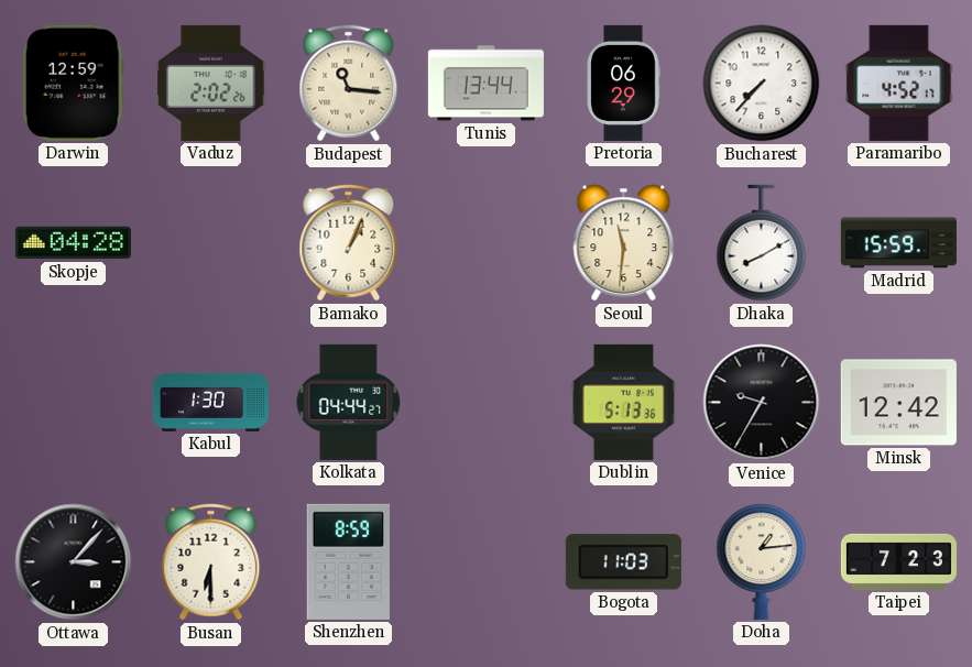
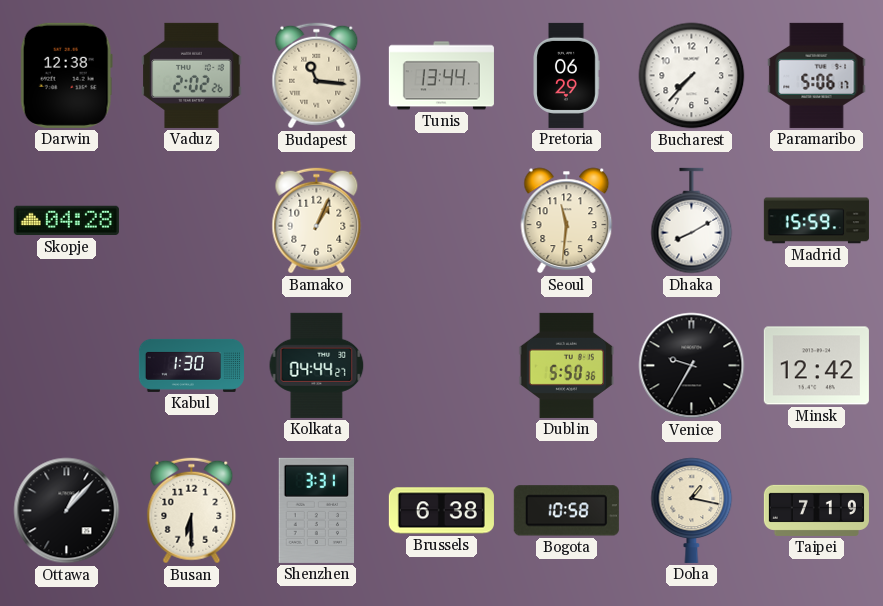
Darwin: 12:59 -> 12:38
Paramaribo: 4:52 -> 5:06
Dublin: 5:13 -> 5:50
Ottawa: 3:07 -> 1:07
Shenzhen: 8:59 -> 3:31
Brussels: none -> 6:38
Bogota: 11:03 -> 10:58
Doha: 1:14 -> 1:17
Taipei: 7:23 -> 7:19
